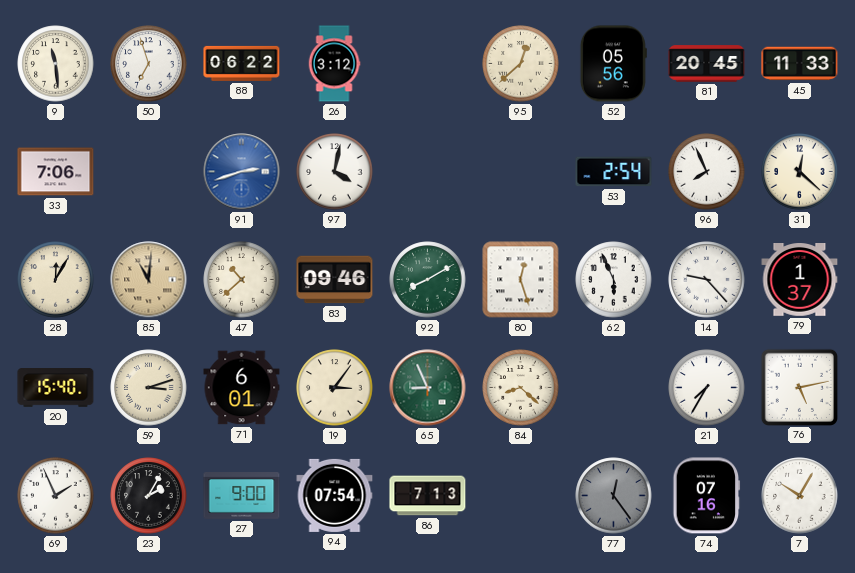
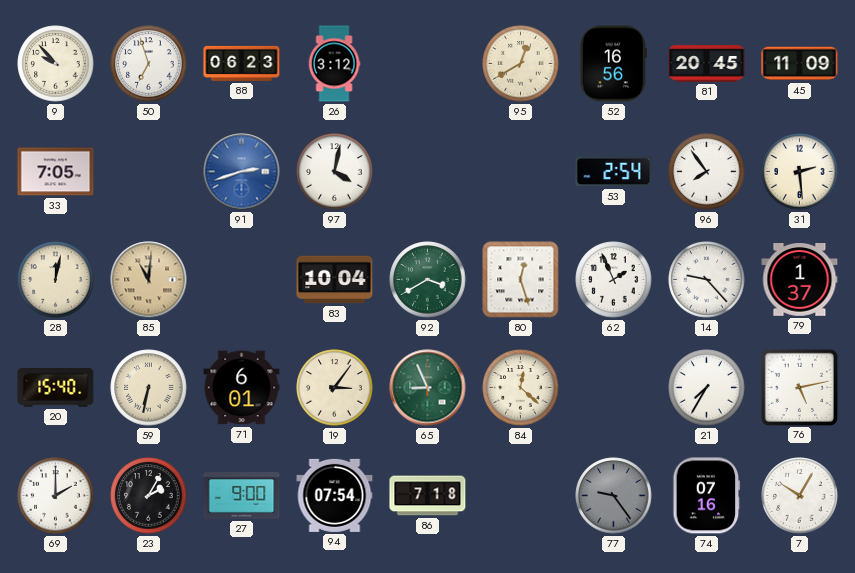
9: 11:29 -> 9:53
88: 06:22 -> 06:23
95: 12:38 -> 12:40
52: 05:56 -> 16:56
45: 11:33 -> 11:09
33: 7:06 -> 7:05
96: 7:56 -> 7:54
31: 12:22 -> 2:29
28: 12:05 -> 12:02
47: 10:38 -> none
83: 09:46 -> 10:04
92: 8:10 -> 3:40
62: 5:56 -> 1:56
59: 3:12 -> 6:32
84: 8:22 -> 12:22
69: 1:56 -> 2:00
86: 7:13 -> 7:18
77: 12:24 -> 9:24
